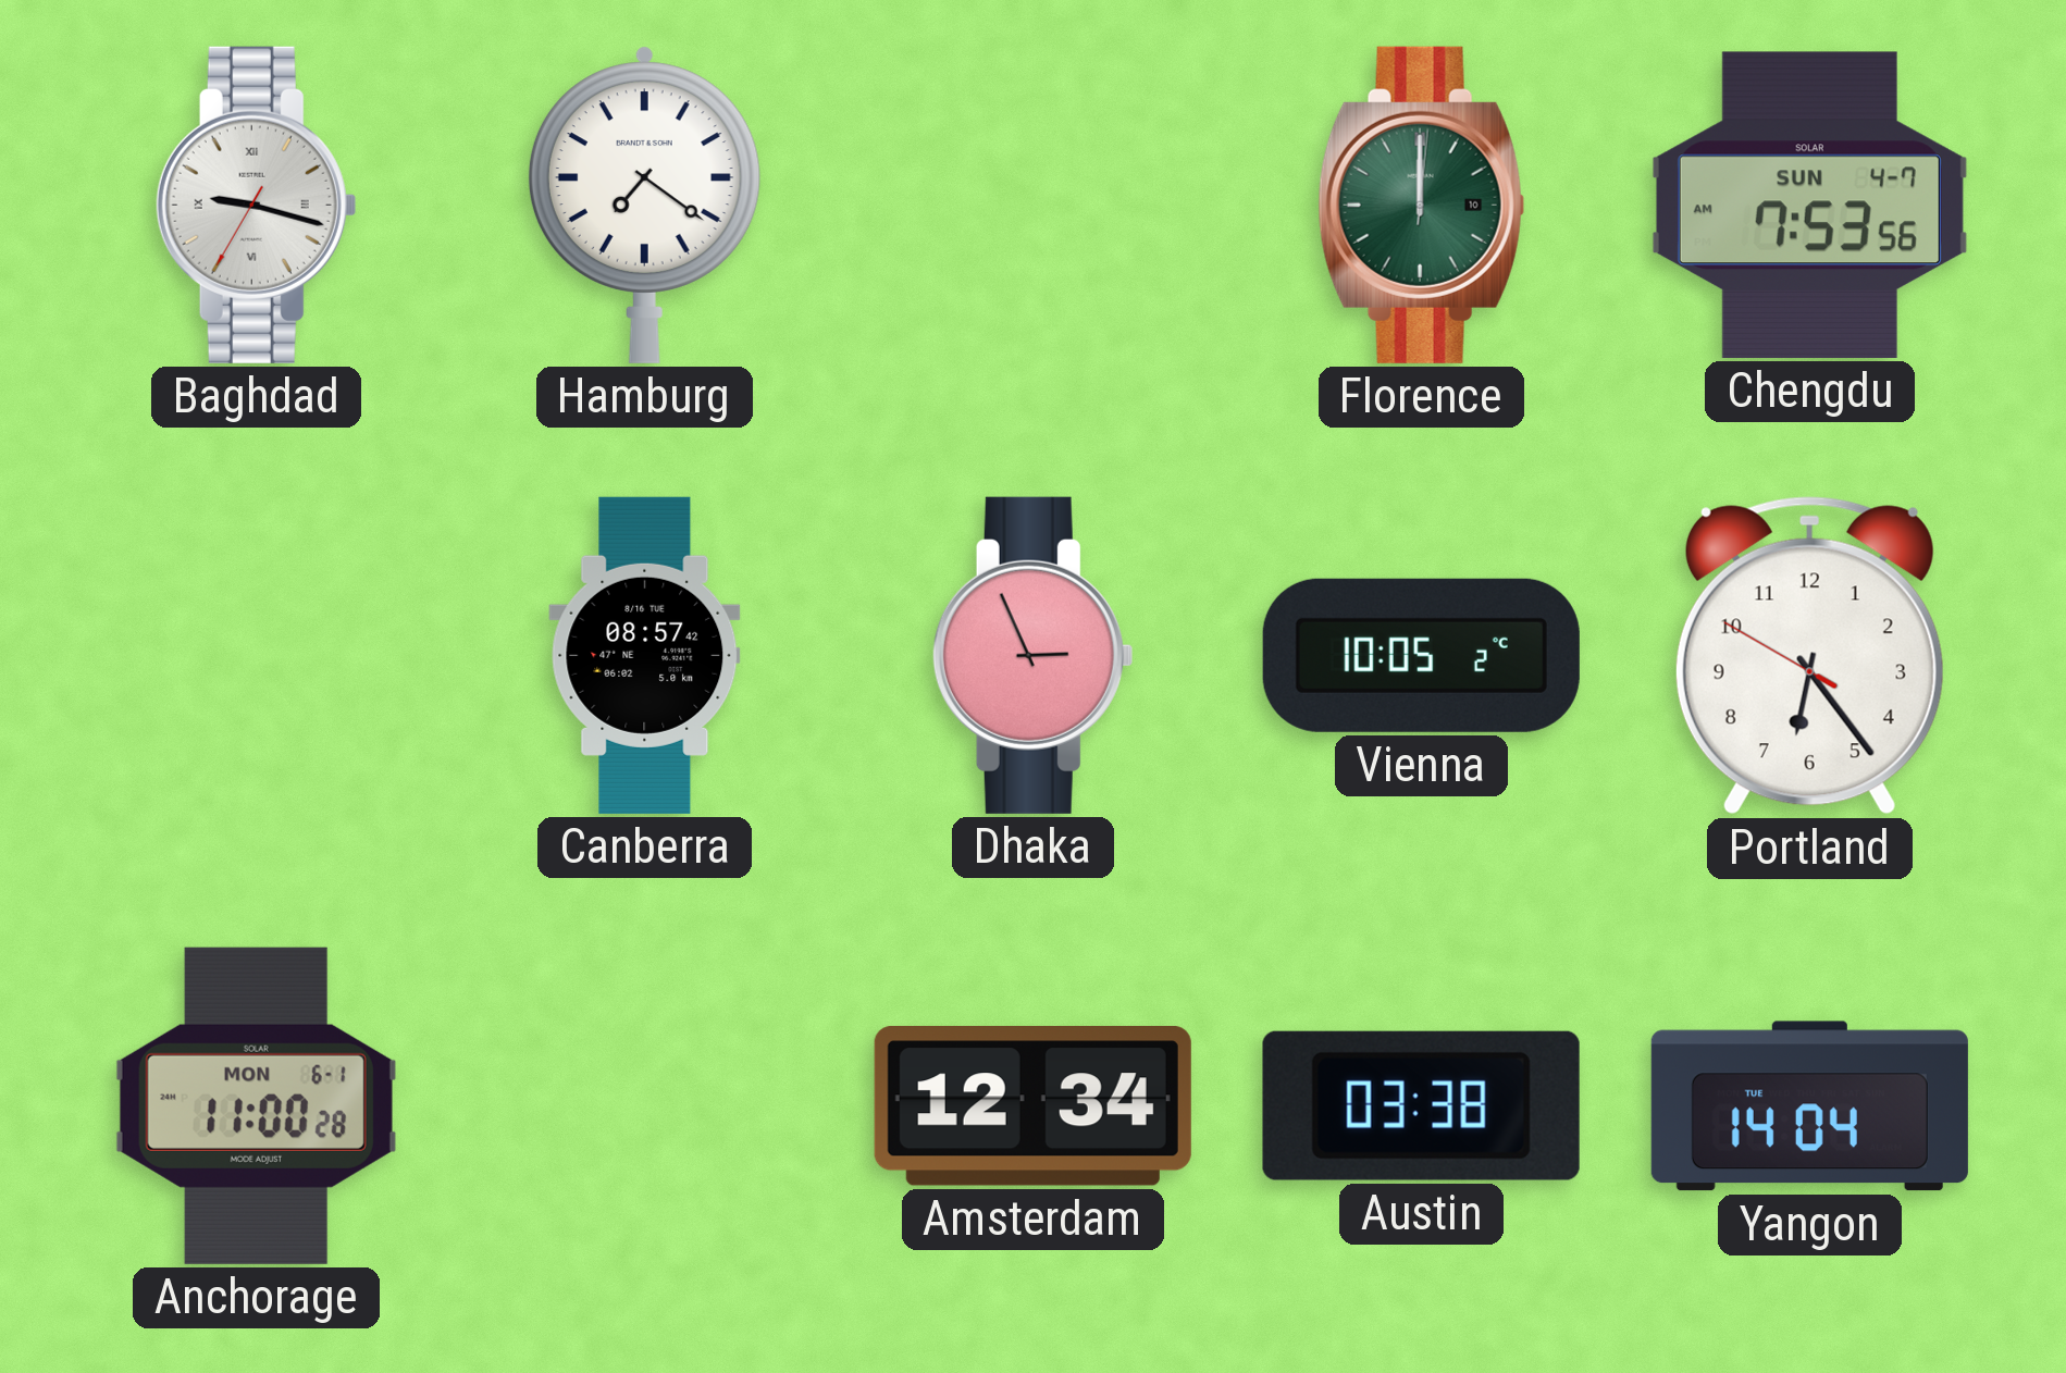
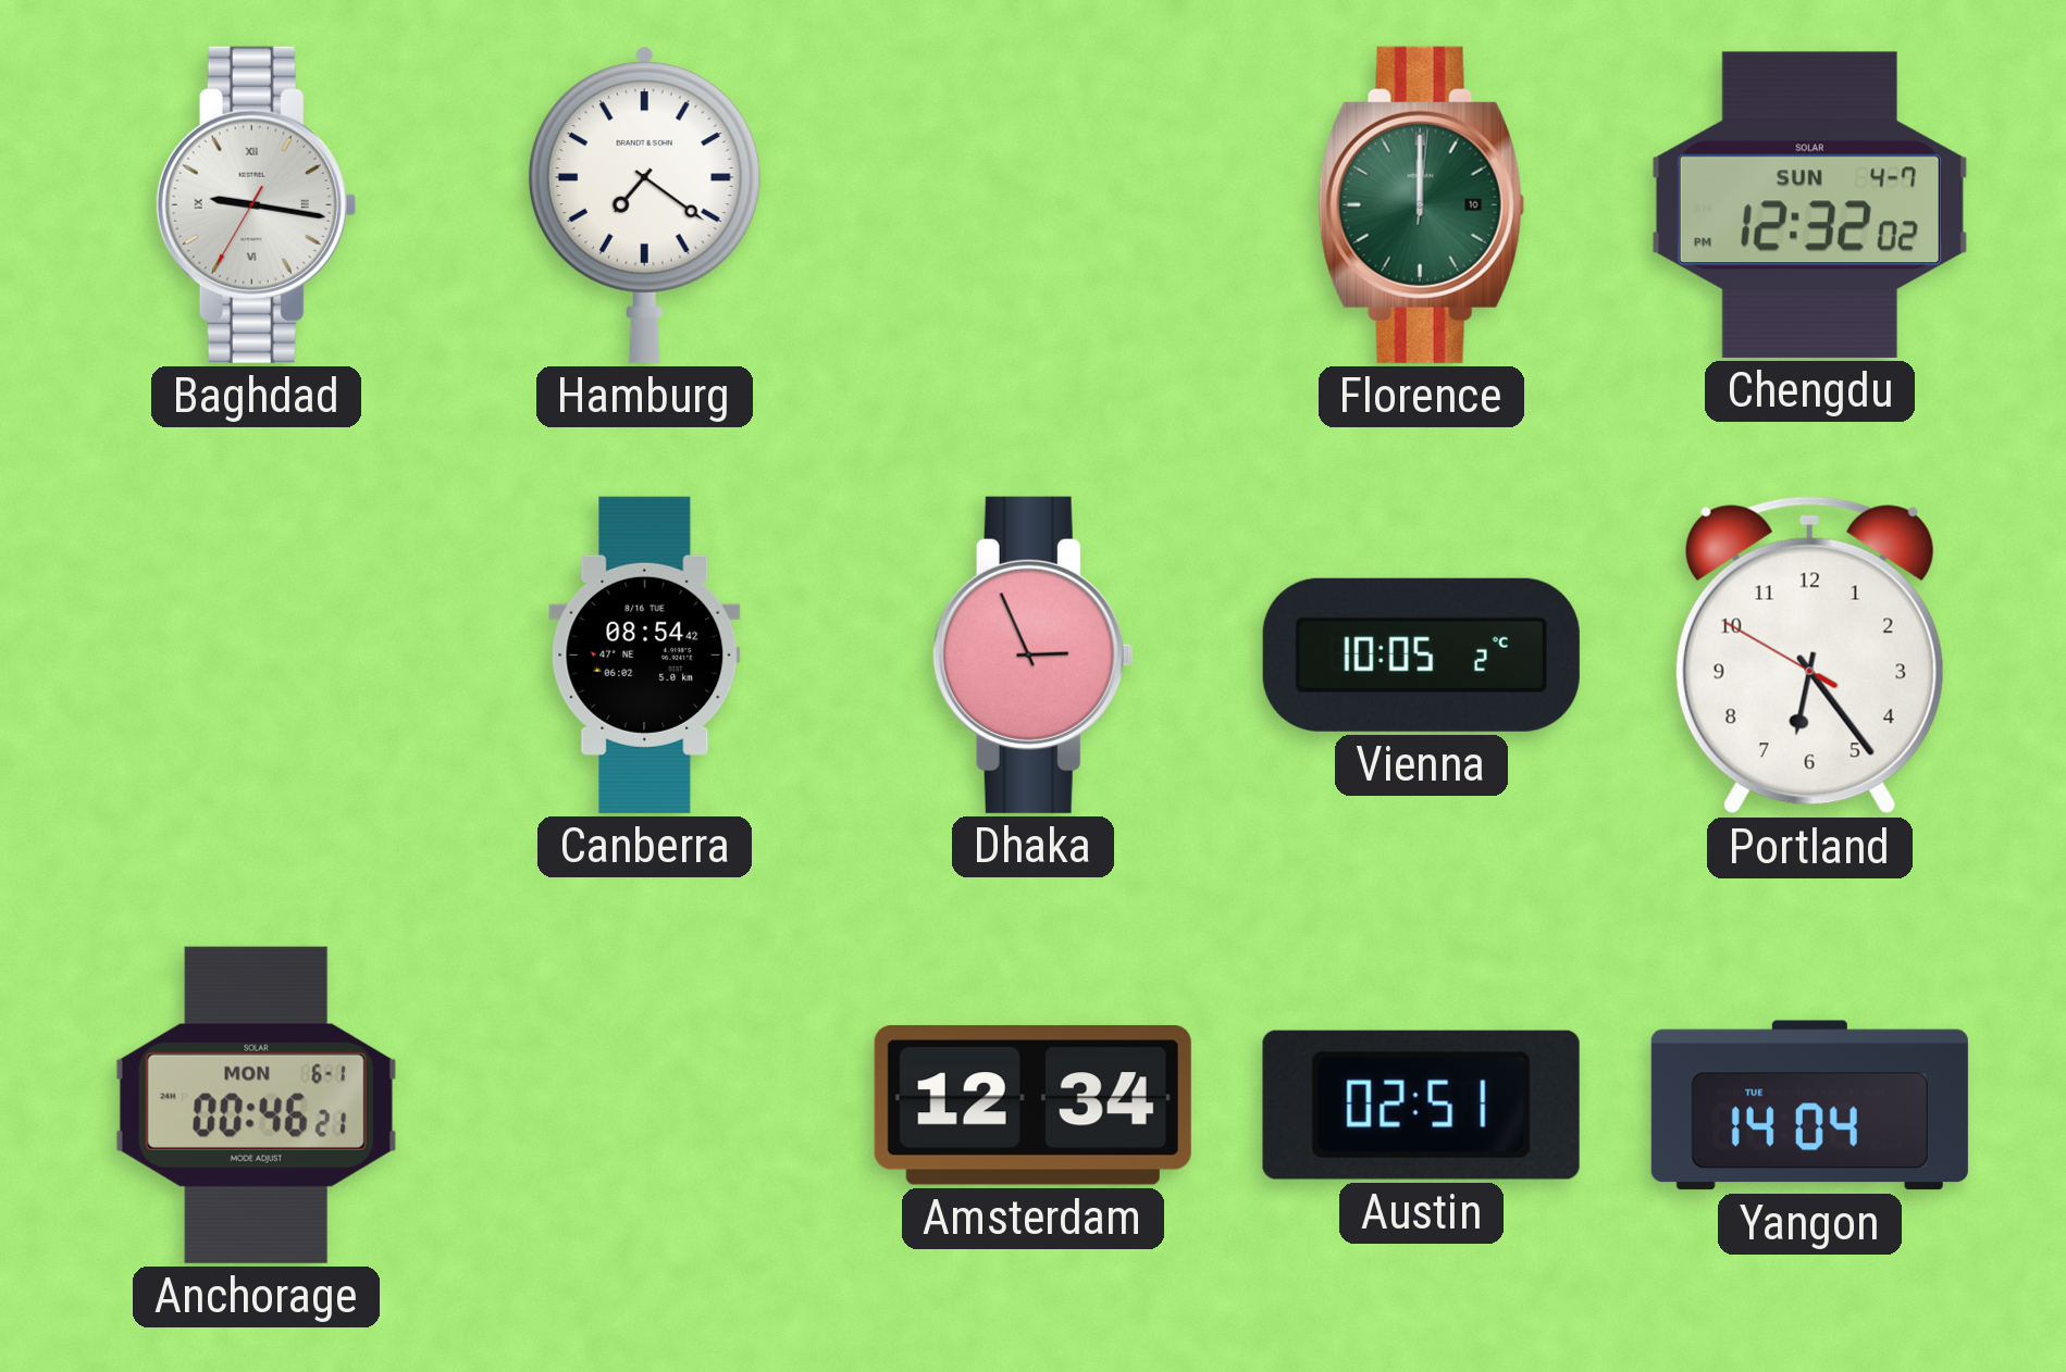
Baghdad: 9:17 -> 9:16
Chengdu: 7:53 -> 12:32
Canberra: 08:57 -> 08:54
Anchorage: 11:00 -> 00:46
Austin: 03:38 -> 02:51
